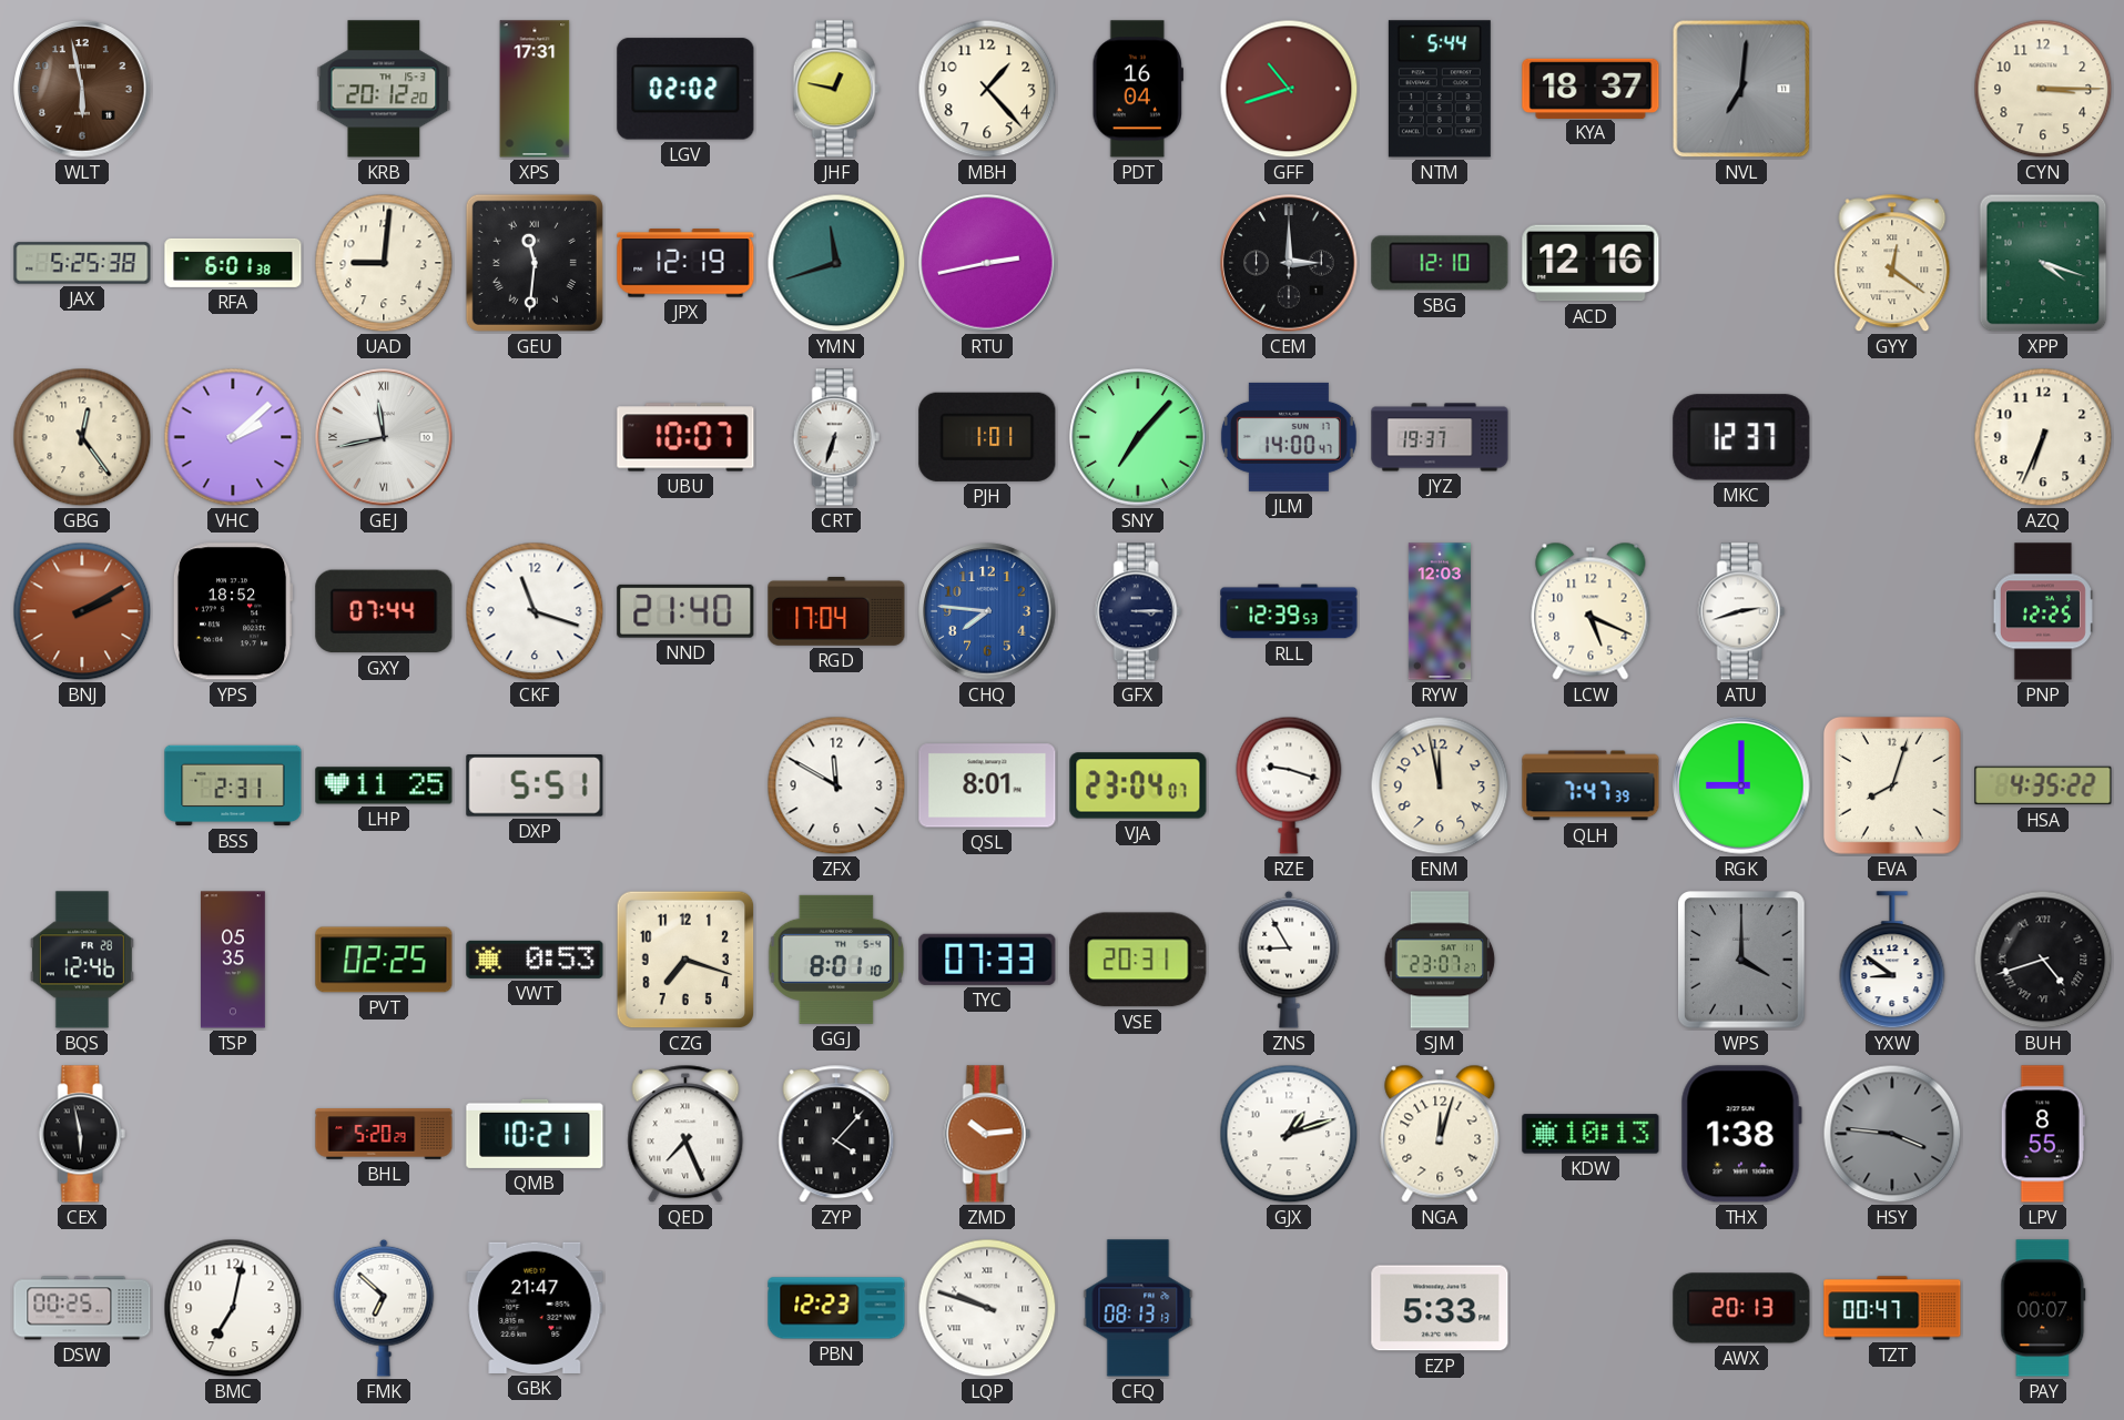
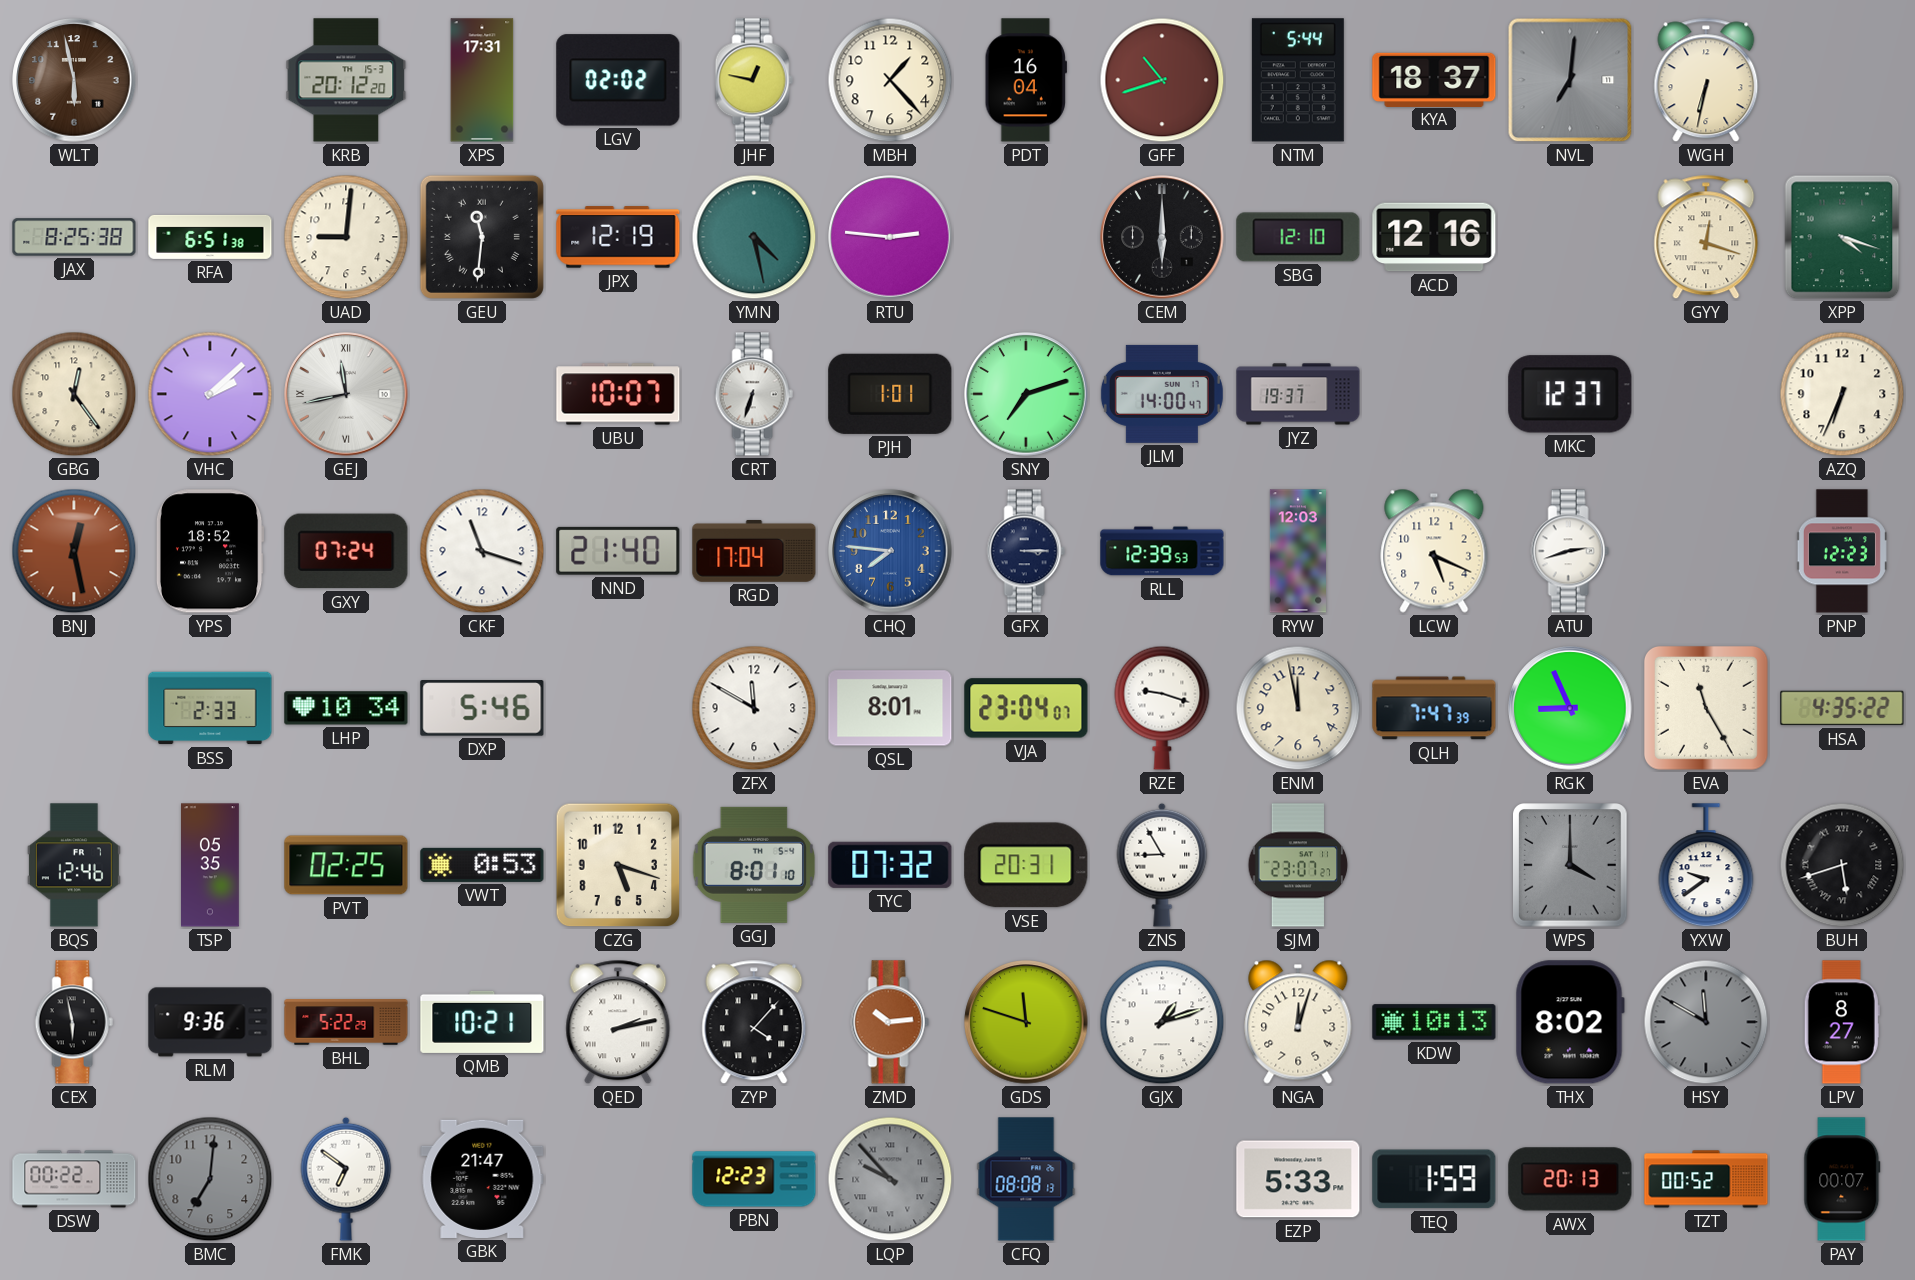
WGH: none -> 6:32
CYN: 3:15 -> none
JAX: 5:25 -> 8:25
RFA: 6:01 -> 6:51
YMN: 11:42 -> 4:28
RTU: 2:43 -> 2:46
CEM: 3:00 -> 6:00
GYY: 12:21 -> 12:18
SNY: 7:07 -> 7:12
BNJ: 2:10 -> 12:28
GXY: 07:44 -> 07:24
PNP: 12:25 -> 12:23
BSS: 2:31 -> 2:33
LHP: 11:25 -> 10:34
DXP: 5:51 -> 5:46
RGK: 9:00 -> 8:56
EVA: 8:03 -> 11:25
BQS date: FR 28 -> FR 7
CZG: 7:18 -> 5:18
TYC: 07:33 -> 07:32
YXW: 8:51 -> 9:39
BUH: 4:42 -> 5:42
RLM: none -> 9:36
BHL: 5:20 -> 5:22
QED: 7:26 -> 2:13
GDS: none -> 11:48
THX: 1:38 -> 8:02
HSY: 3:46 -> 11:50
LPV: 8:55 -> 8:27
DSW: 00:25 -> 00:22
BMC: 7:02 -> 7:01
BMC dial: white -> grey
FMK: 6:52 -> 6:51
LQP: 9:48 -> 9:53
LQP dial: white -> grey
CFQ: 08:13 -> 08:08
TEQ: none -> 1:59
TZT: 00:47 -> 00:52
